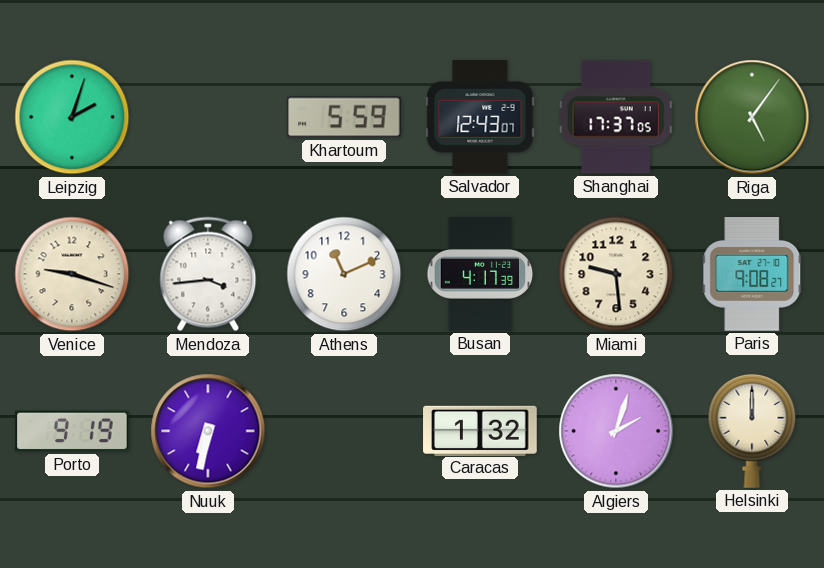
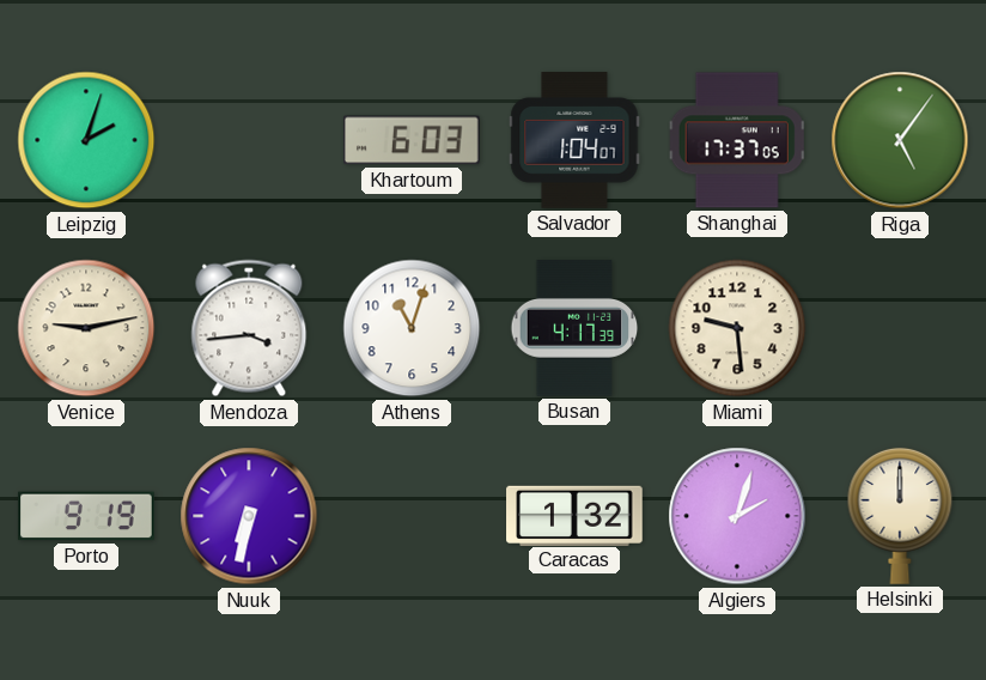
Khartoum: 5:59 -> 6:03
Salvador: 12:43 -> 1:04
Venice: 9:18 -> 9:13
Athens: 11:11 -> 11:03
Paris: 9:08 -> none
